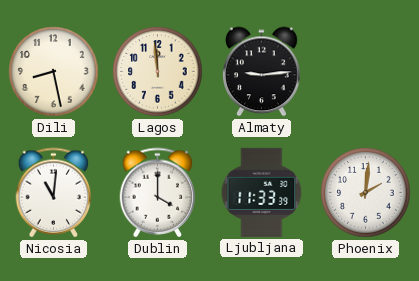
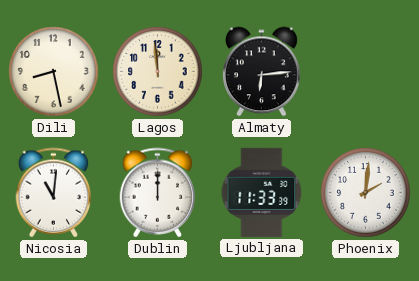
Almaty: 9:14 -> 6:14
Dublin: 4:00 -> 12:00
